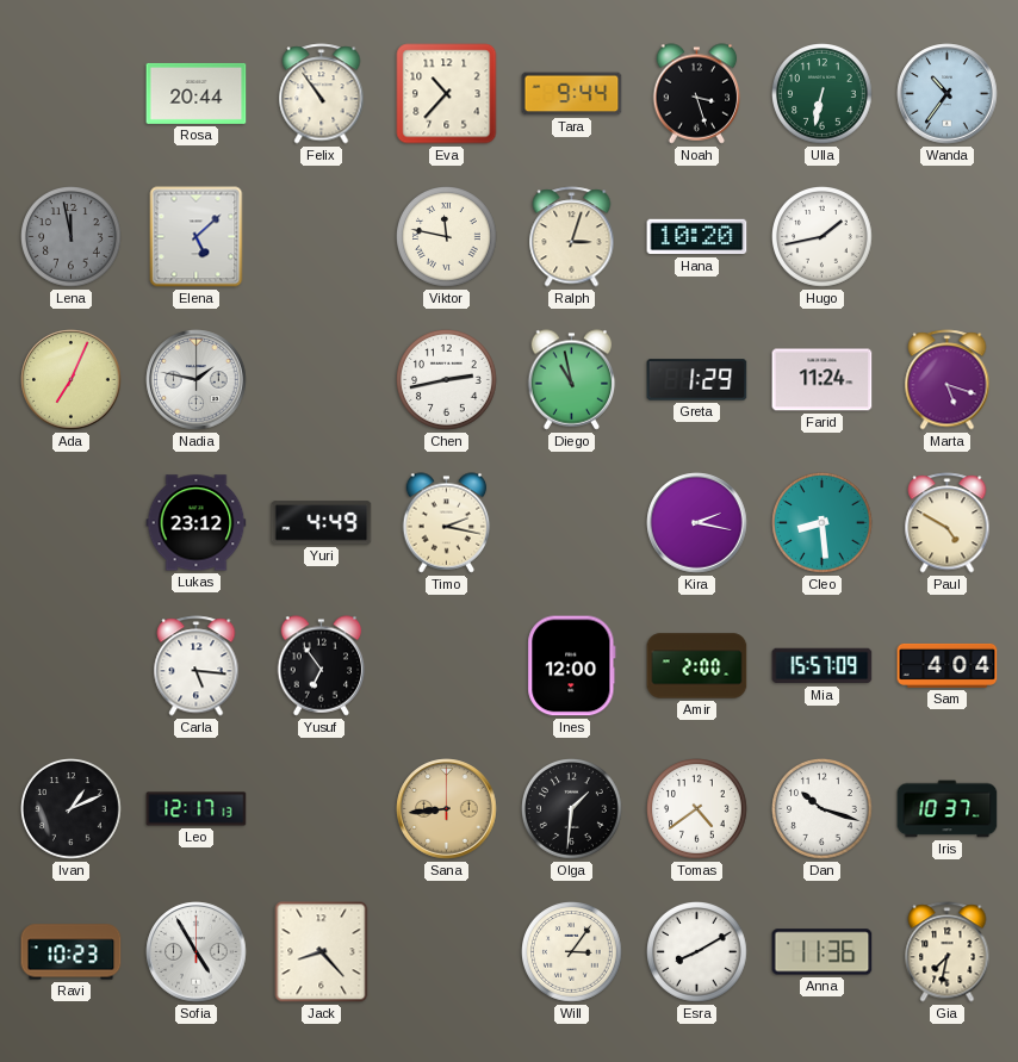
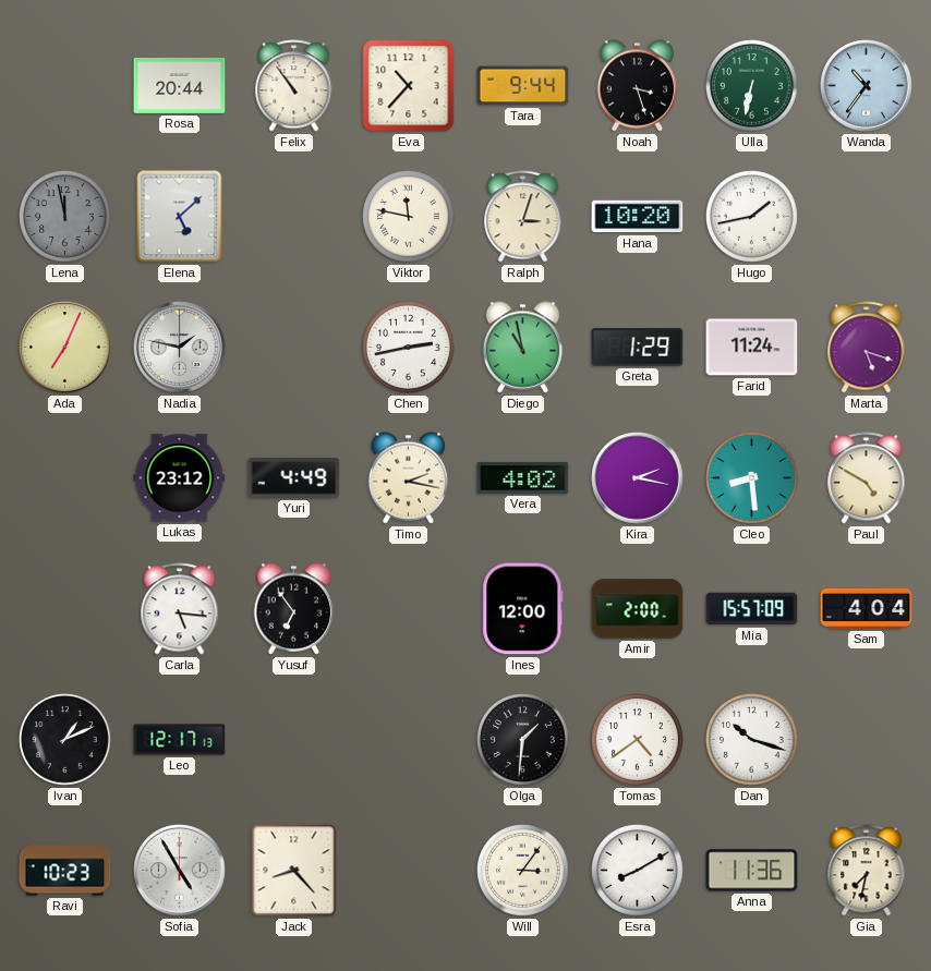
Vera: none -> 4:02
Sana: 8:44 -> none
Iris: 10:37 -> none
